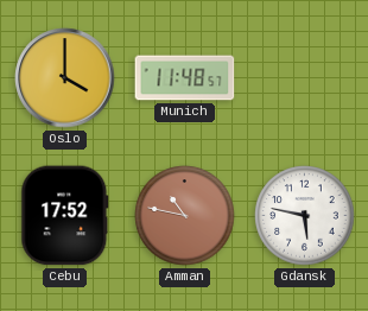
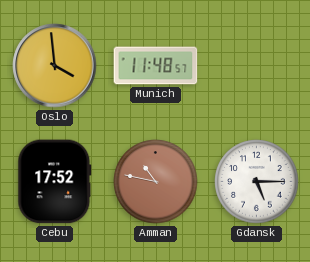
Oslo: 4:00 -> 3:59
Gdansk: 5:47 -> 5:15
